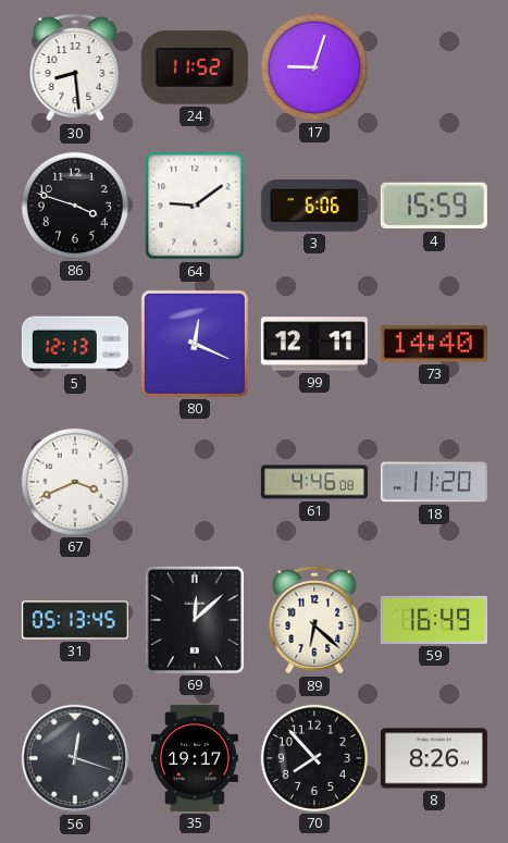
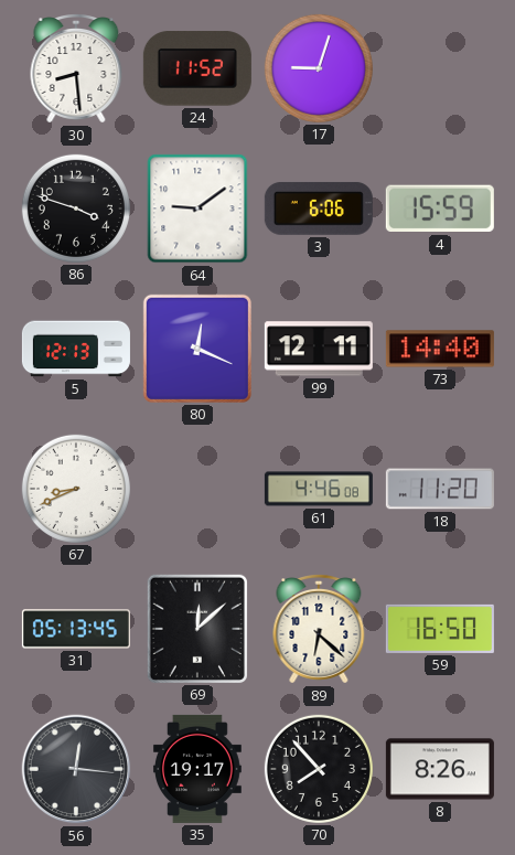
67: 3:41 -> 8:41
59: 16:49 -> 16:50
56: 12:18 -> 12:16
